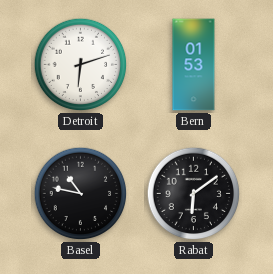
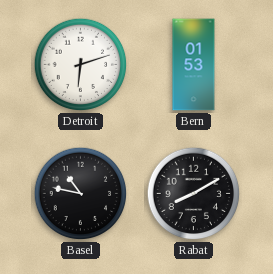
Rabat: 6:09 -> 8:10
